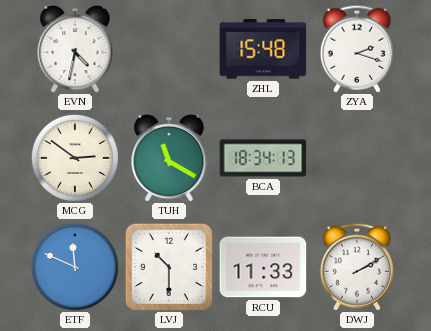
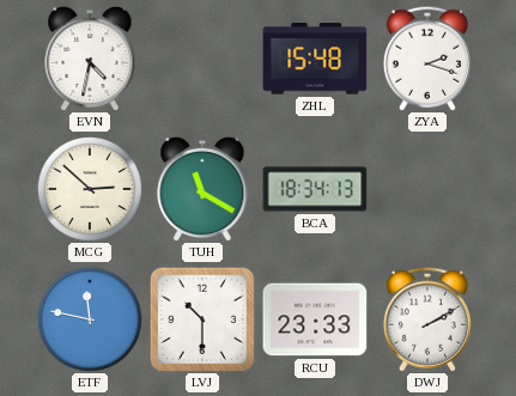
MCG: 2:51 -> 2:52
ETF: 11:49 -> 11:47
RCU: 11:33 -> 23:33
